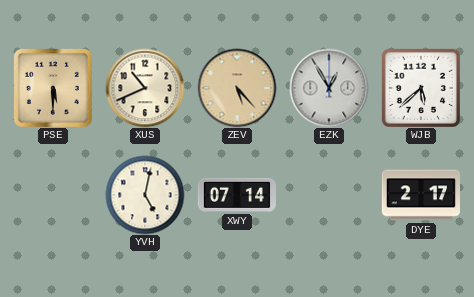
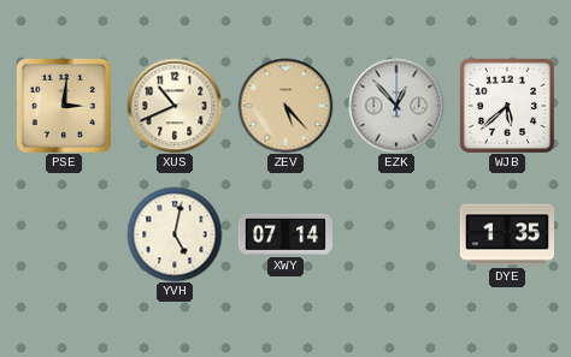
PSE: 5:30 -> 3:01
EZK: 12:55 -> 12:53
DYE: 2:17 -> 1:35
